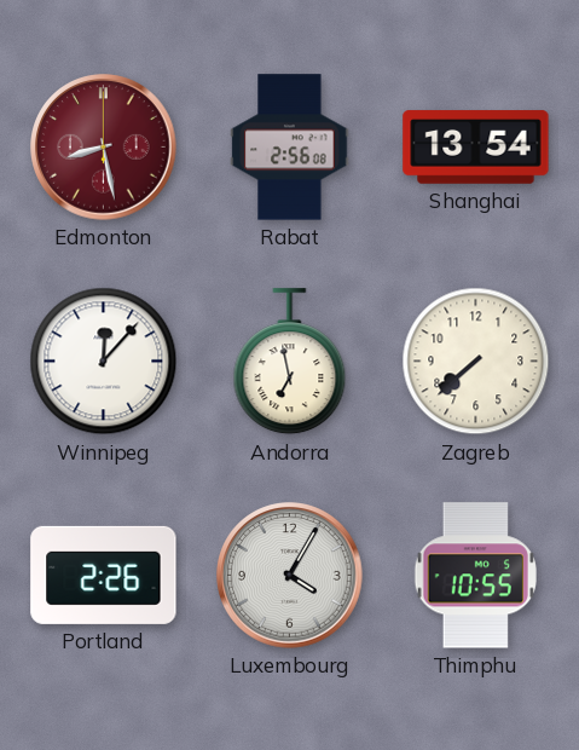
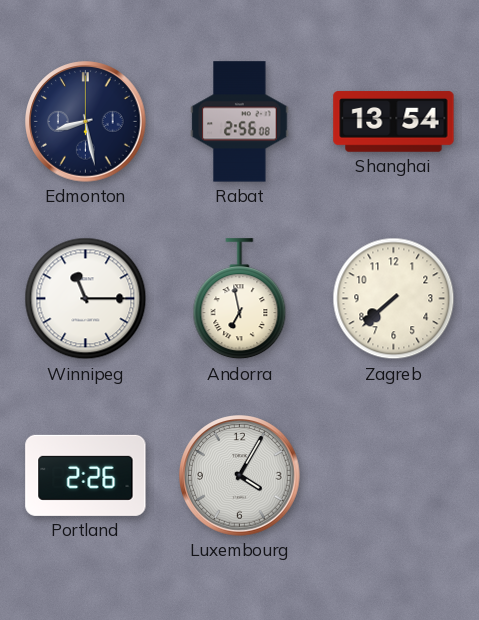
Edmonton dial: burgundy -> navy
Winnipeg: 12:07 -> 11:15
Thimphu: 10:55 -> none
